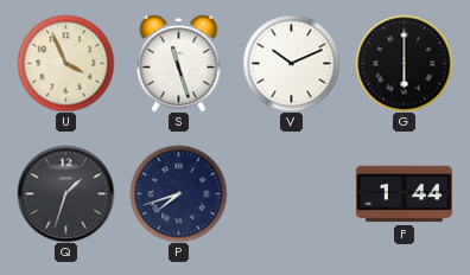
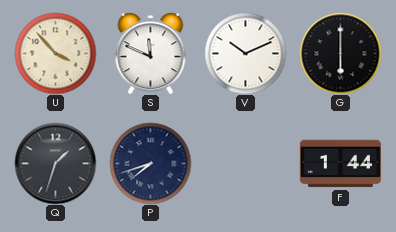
U: 3:56 -> 3:53
S: 11:27 -> 11:49
